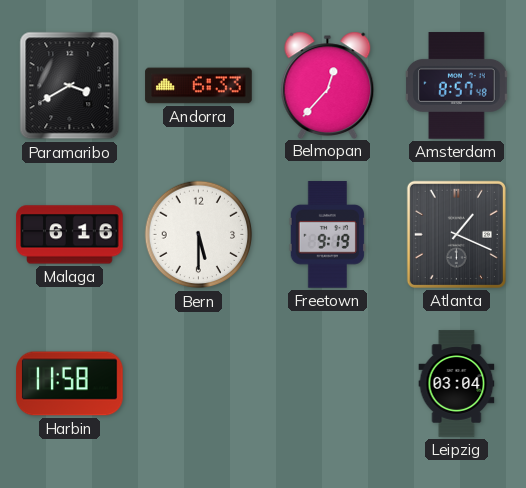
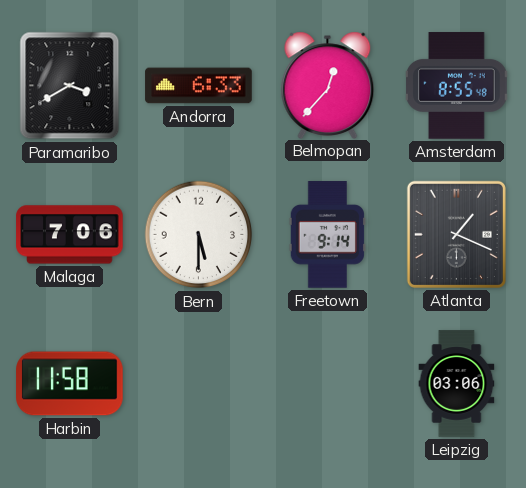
Amsterdam: 8:57 -> 8:55
Malaga: 6:16 -> 7:06
Freetown: 9:19 -> 9:14
Leipzig: 03:04 -> 03:06
